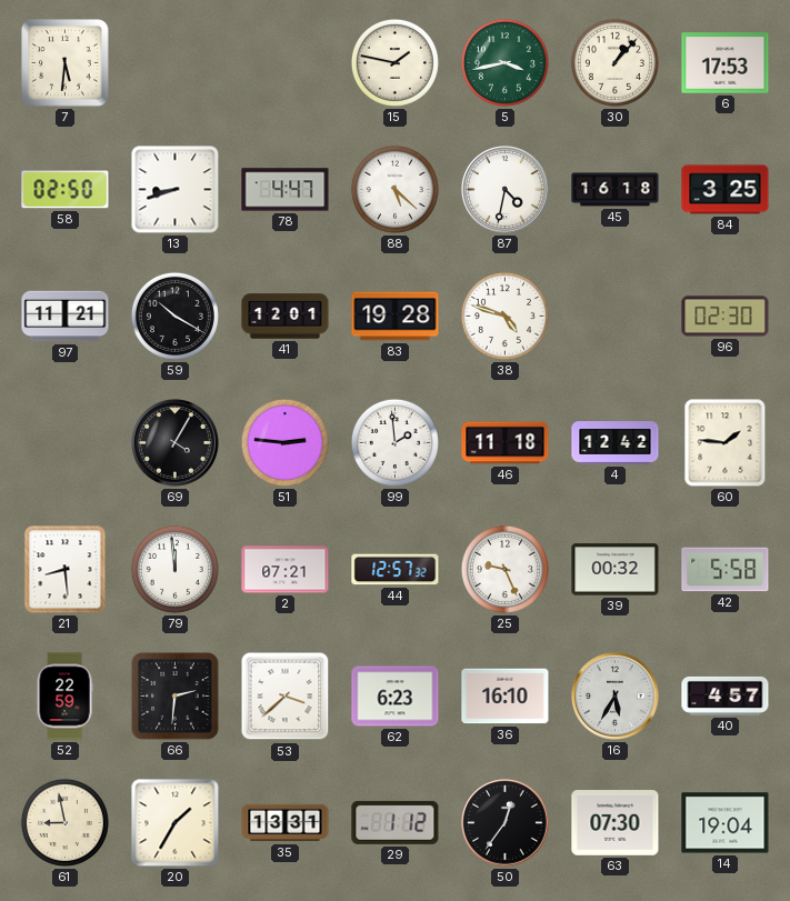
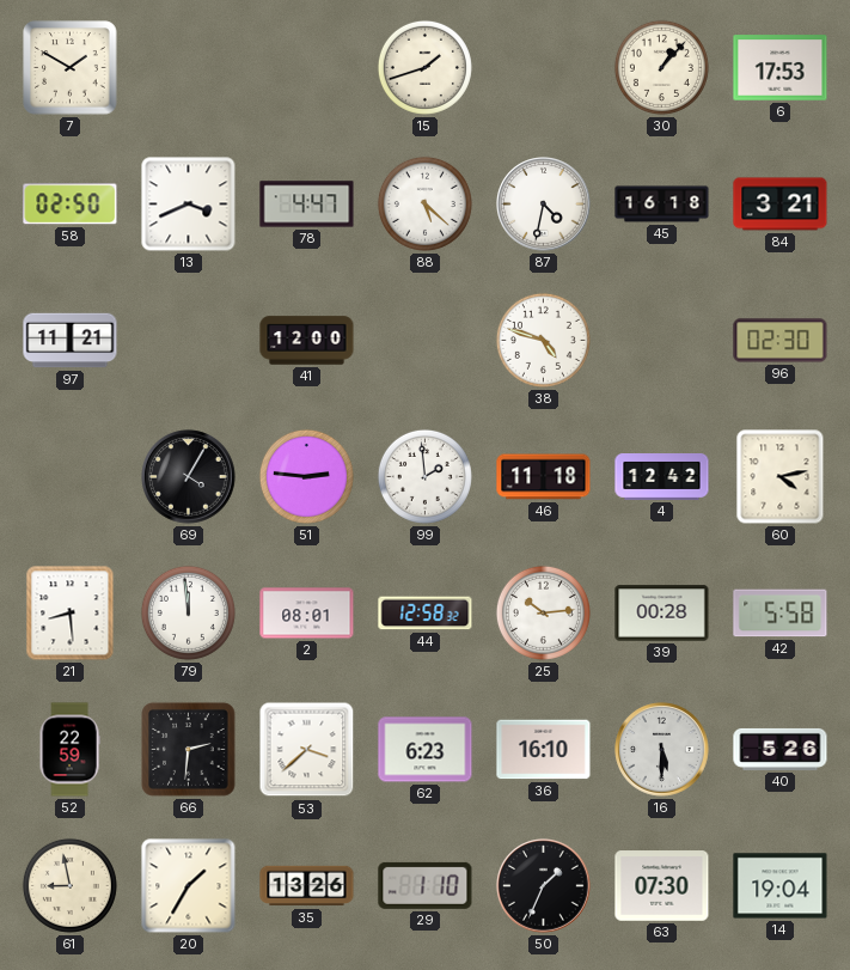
7: 5:31 -> 1:50
15: 1:47 -> 1:42
5: 3:43 -> none
13: 8:42 -> 3:41
84: 3:25 -> 3:21
59: 10:20 -> none
41: 12:01 -> 12:00
83: 19:28 -> none
60: 1:46 -> 4:13
2: 07:21 -> 08:01
44: 12:57 -> 12:58
25: 9:26 -> 10:14
39: 00:32 -> 00:28
16: 5:35 -> 5:30
40: 4:57 -> 5:26
35: 13:31 -> 13:26
29: 1:12 -> 1:10
50: 12:36 -> 1:34
